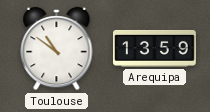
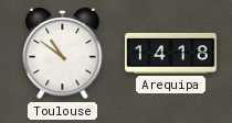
Arequipa: 13:59 -> 14:18
